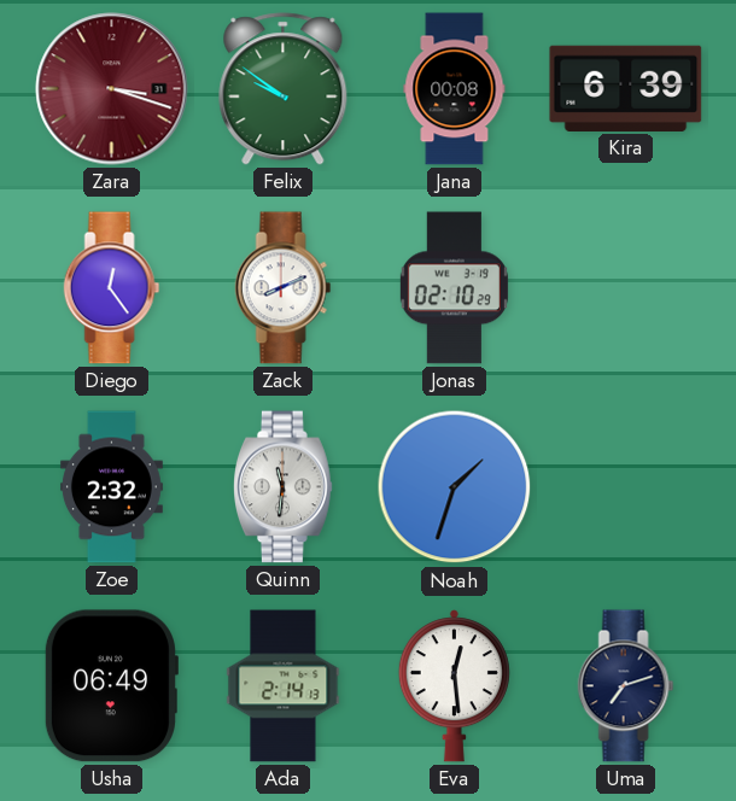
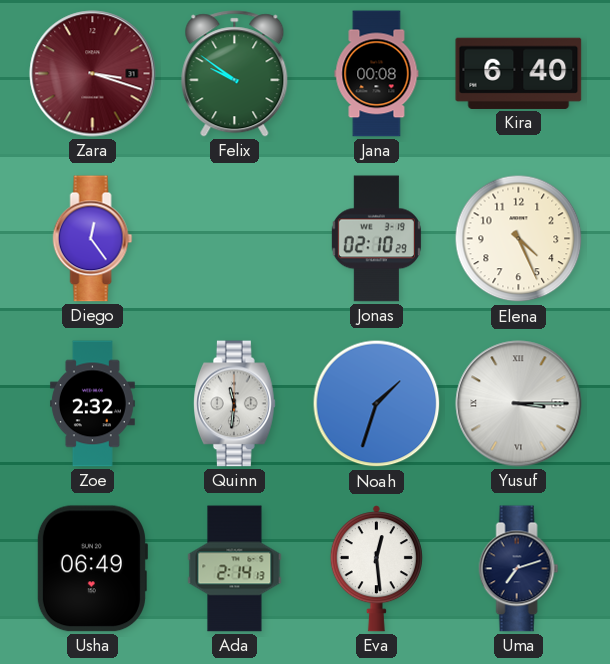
Kira: 6:39 -> 6:40
Zack: 8:11 -> none
Elena: none -> 4:26
Yusuf: none -> 3:15
